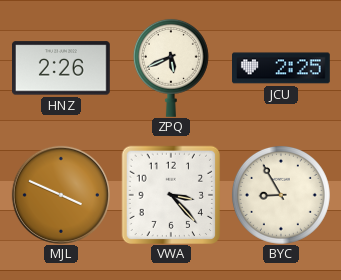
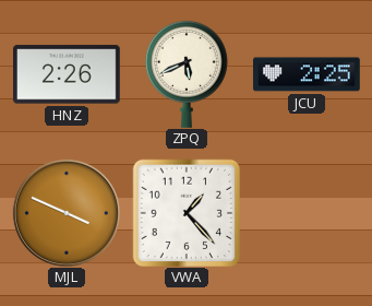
VWA: 3:23 -> 1:23
BYC: 8:55 -> none
